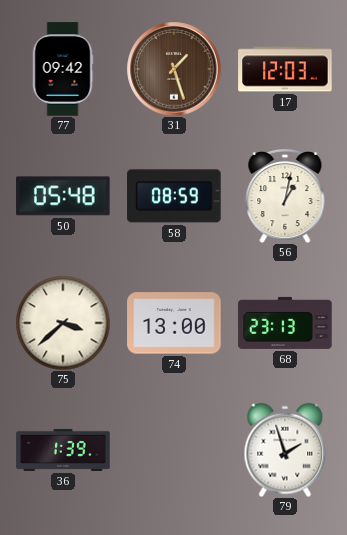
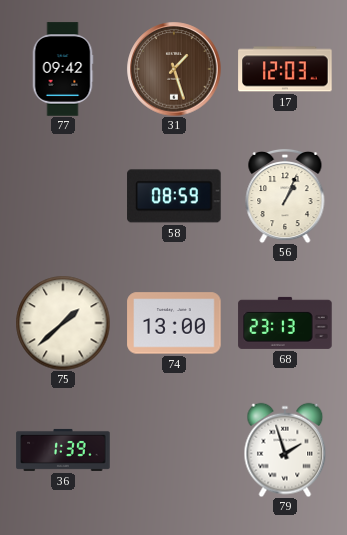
50: 05:48 -> none
56: 1:02 -> 1:04
75: 3:38 -> 1:38
